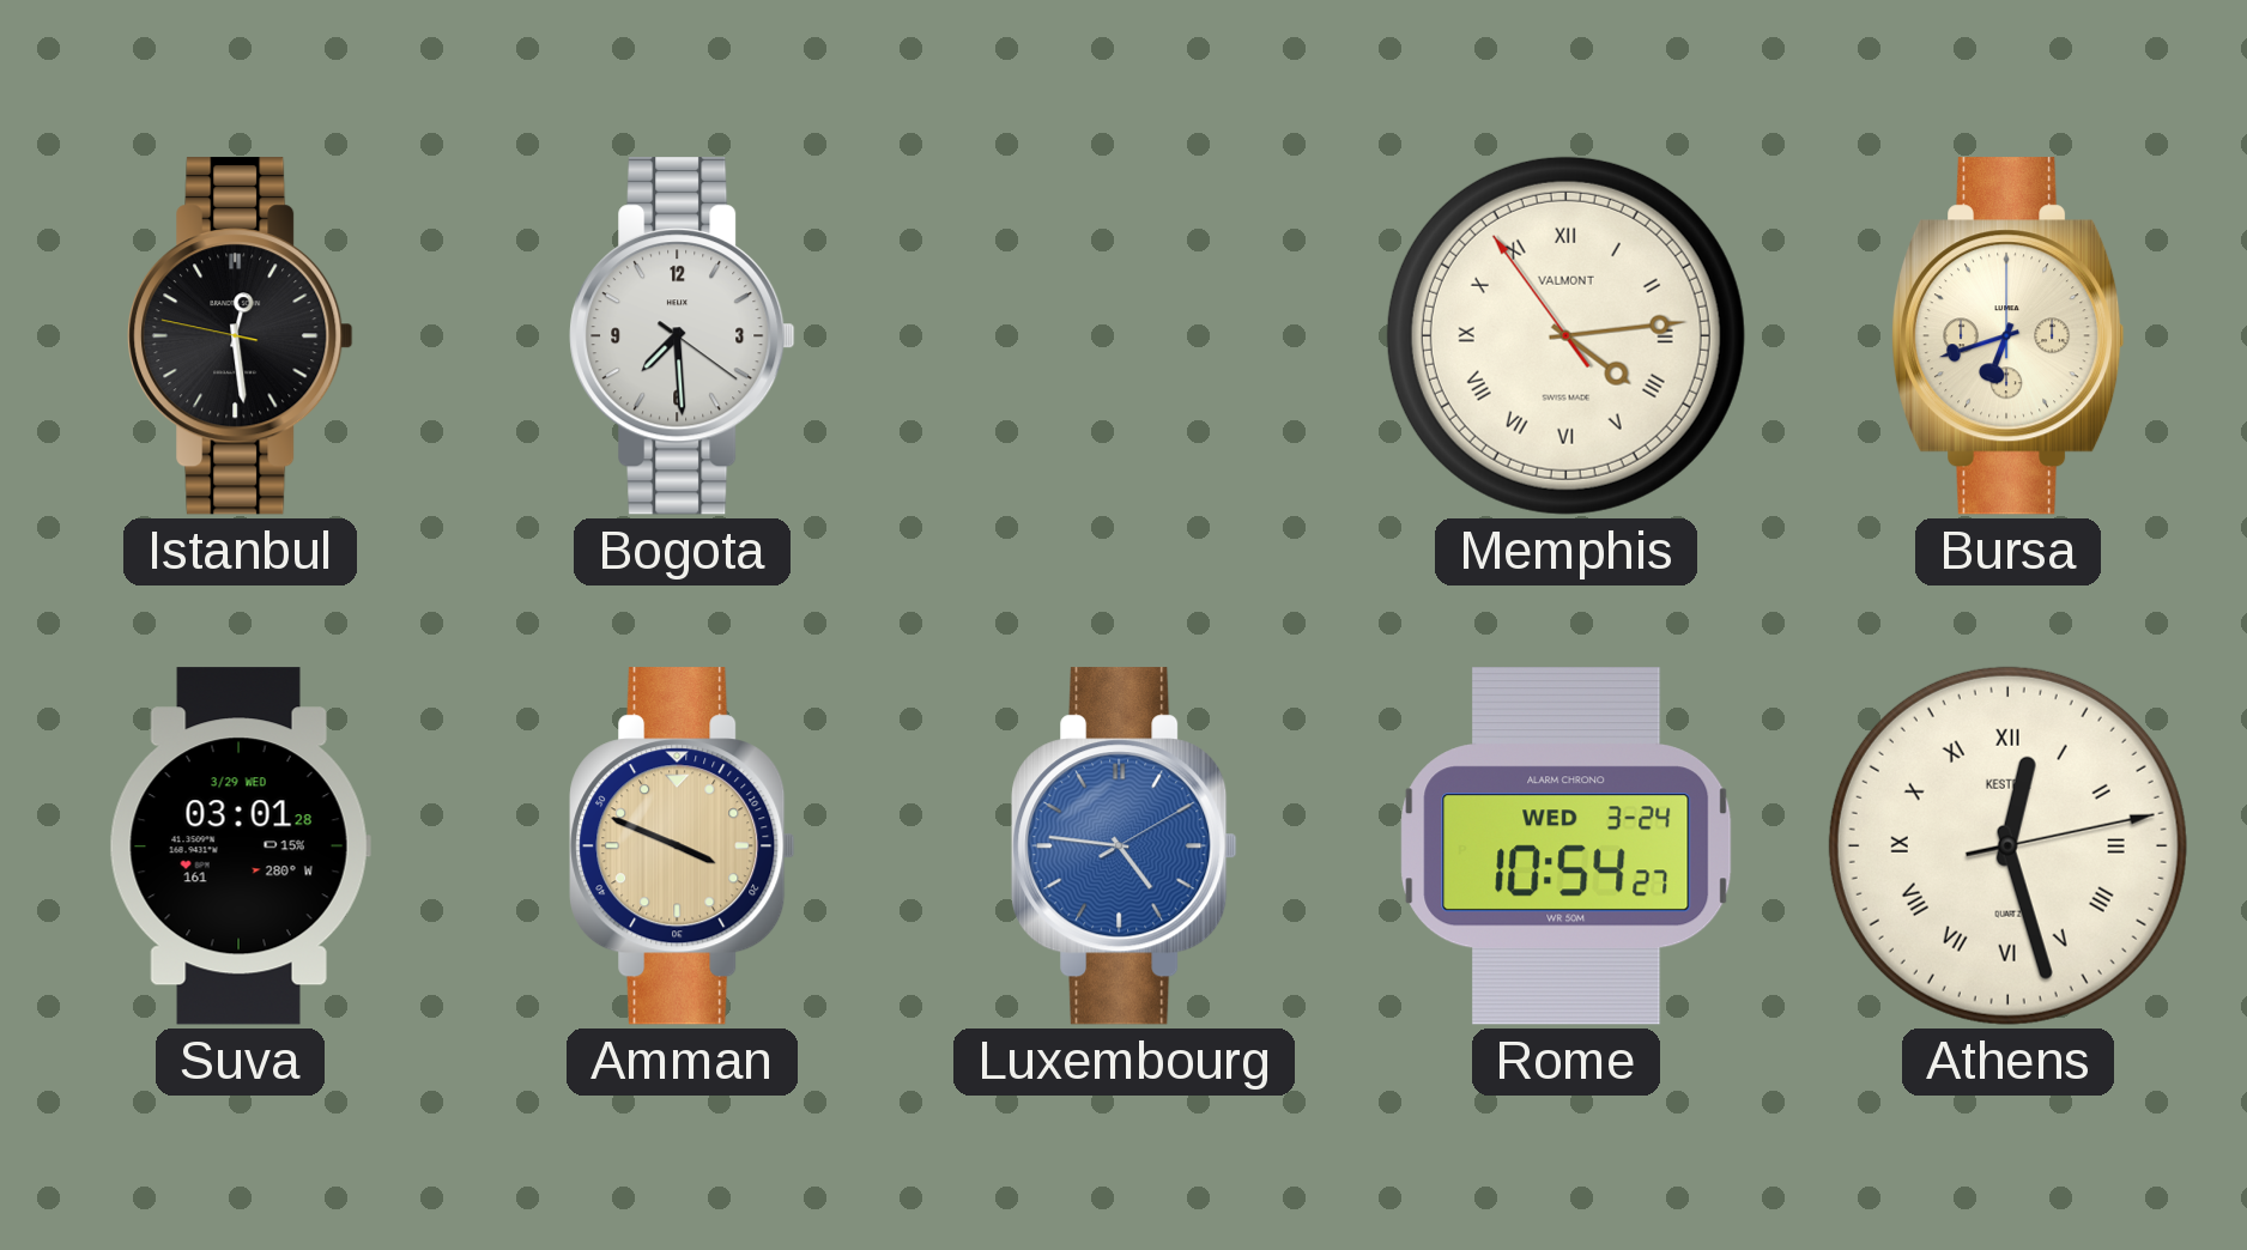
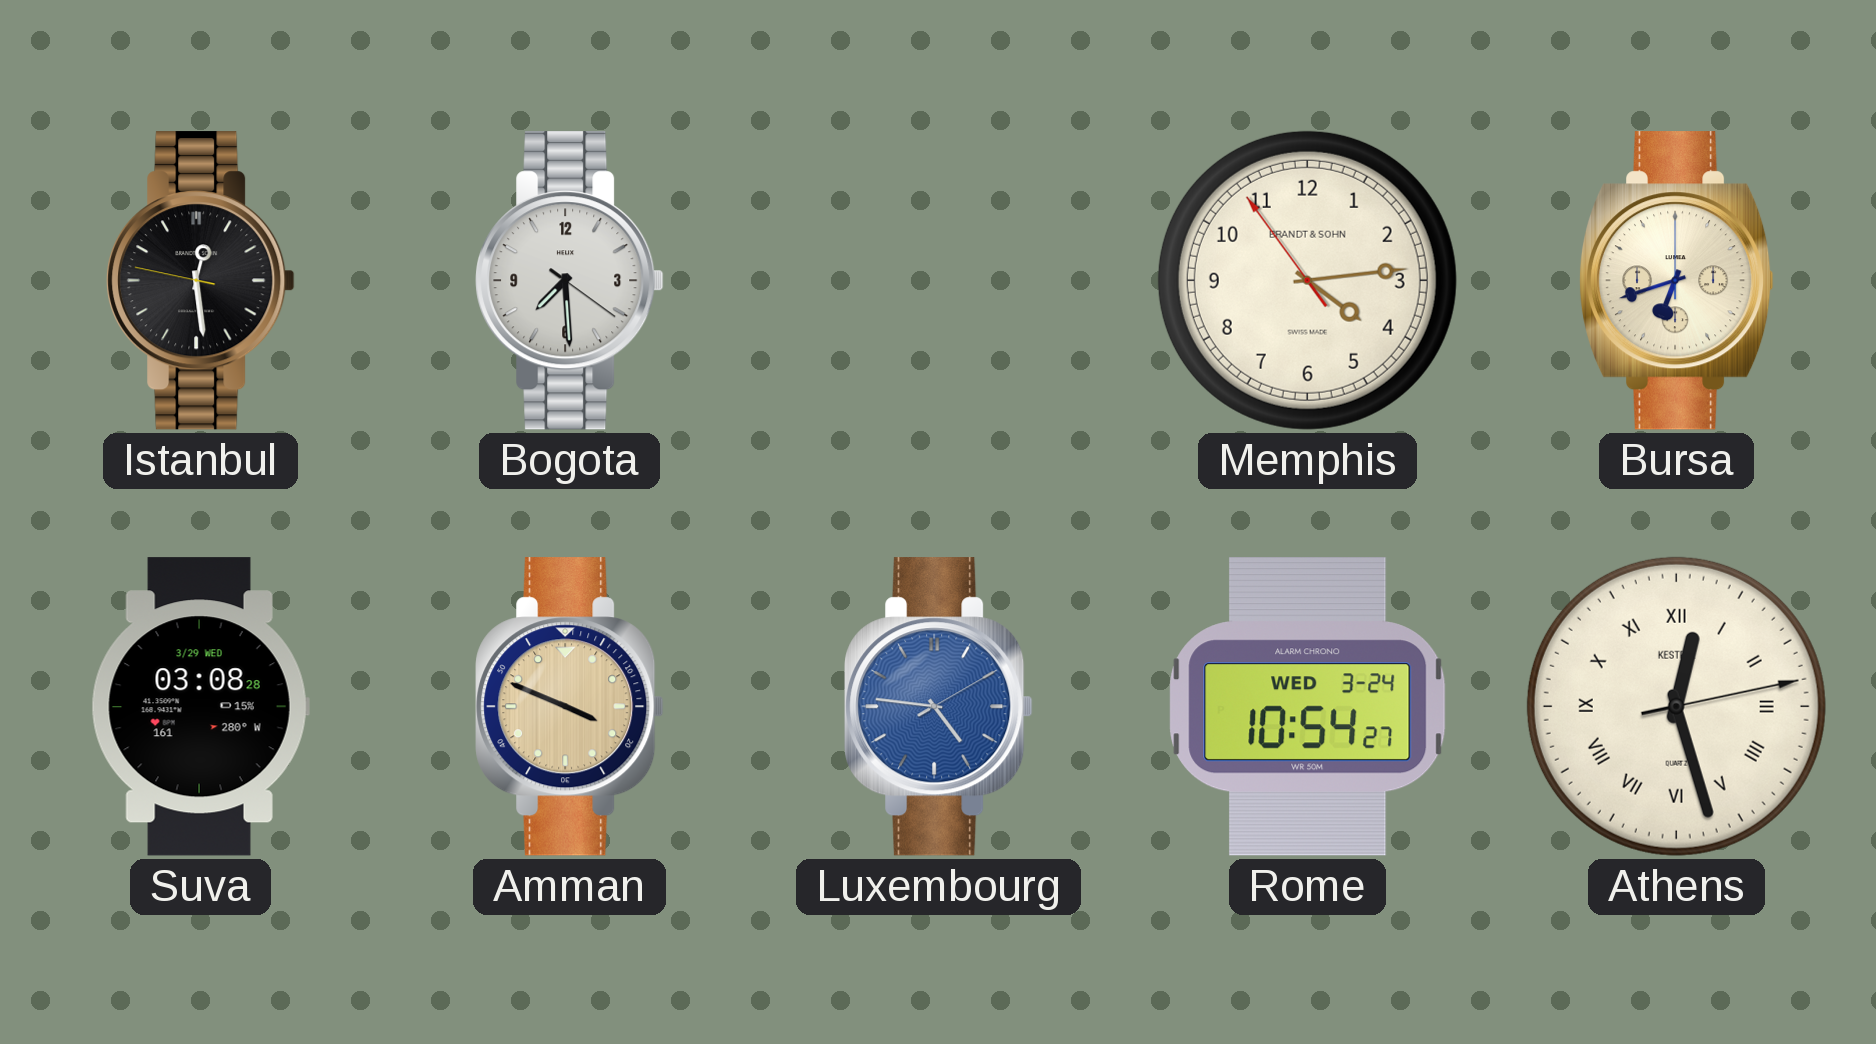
Memphis numerals: Roman -> Arabic
Memphis brand: VALMONT -> BRANDT & SOHN
Suva: 03:01 -> 03:08
